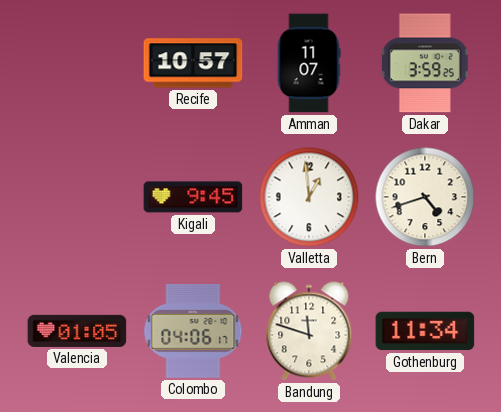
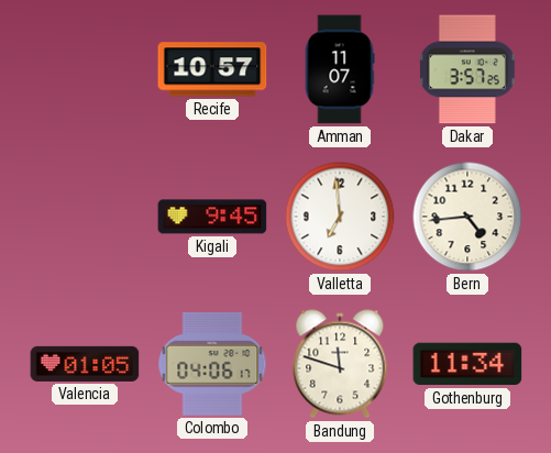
Dakar: 3:59 -> 3:57
Valletta: 12:59 -> 6:59
Bern: 4:42 -> 4:44
